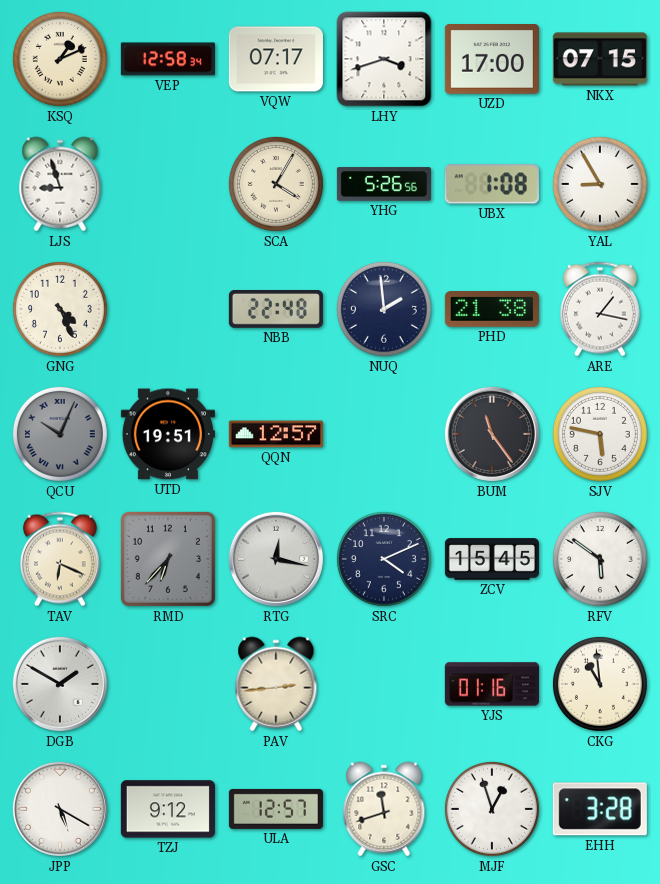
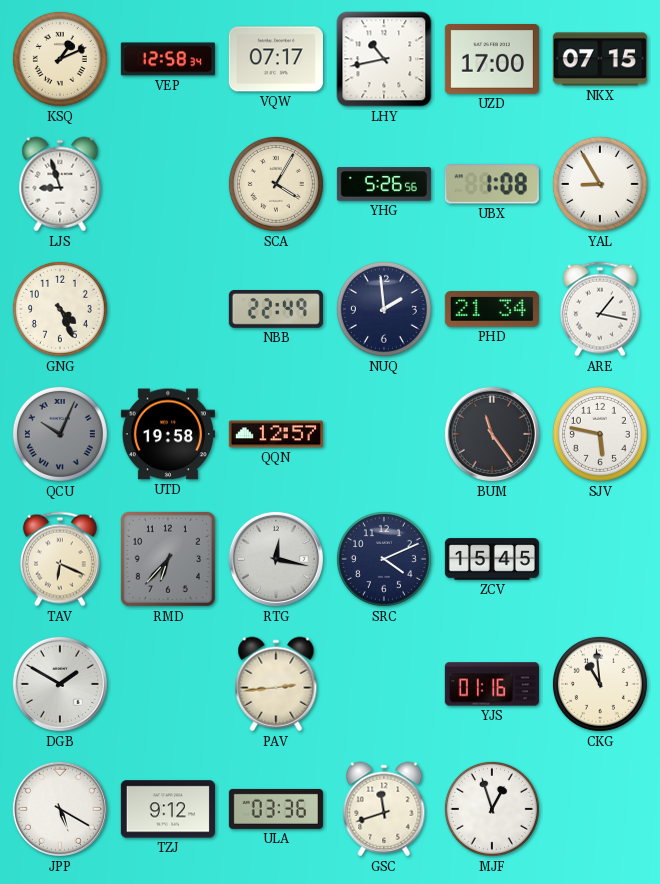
LHY: 3:42 -> 10:43
NBB: 22:48 -> 22:49
PHD: 21:38 -> 21:34
UTD: 19:51 -> 19:58
RFV: 5:51 -> none
ULA: 12:57 -> 03:36
EHH: 3:28 -> none
